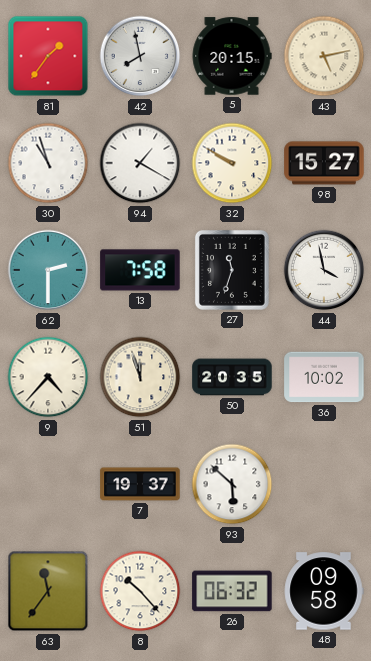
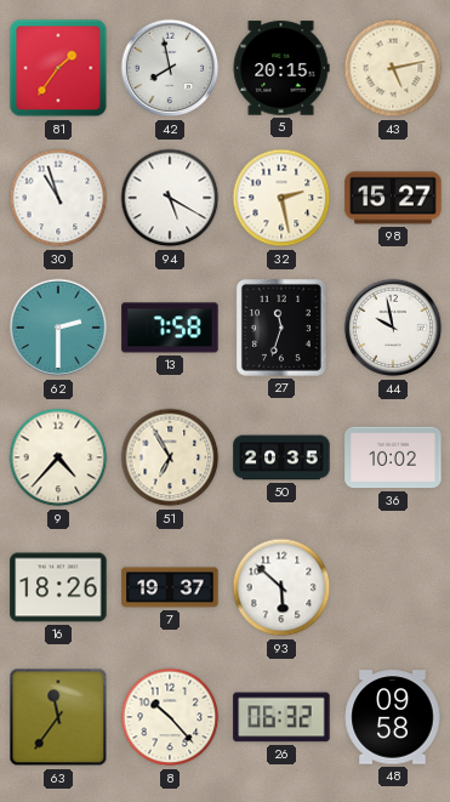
94: 1:20 -> 5:20
32: 9:50 -> 2:28
44: 3:58 -> 9:58
51: 11:57 -> 6:55
16: none -> 18:26
